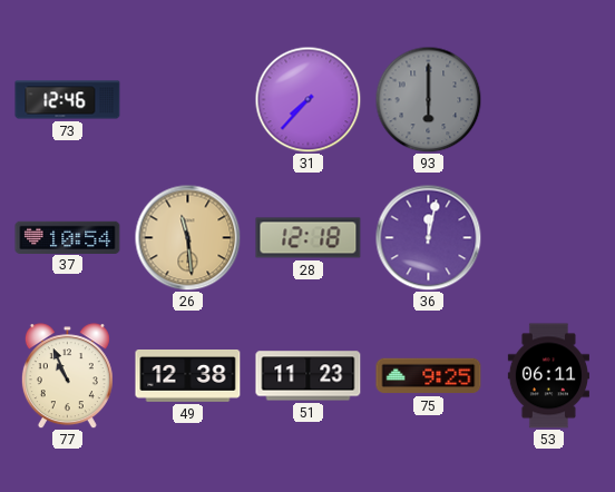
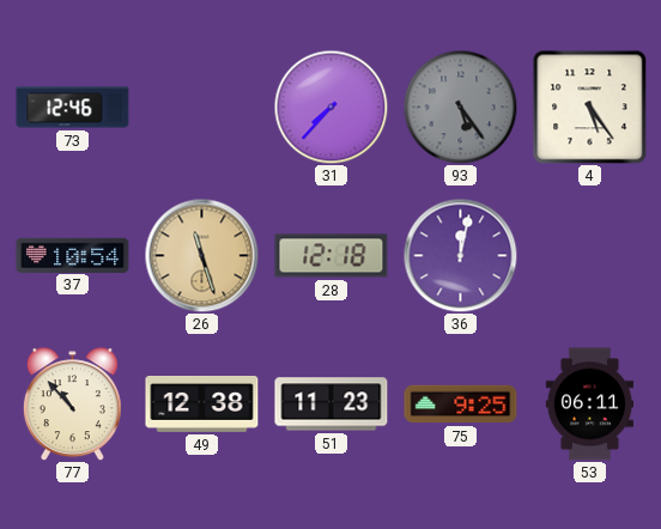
93: 6:00 -> 5:24
4: none -> 5:24
26: 11:29 -> 11:27
77: 10:56 -> 10:53
